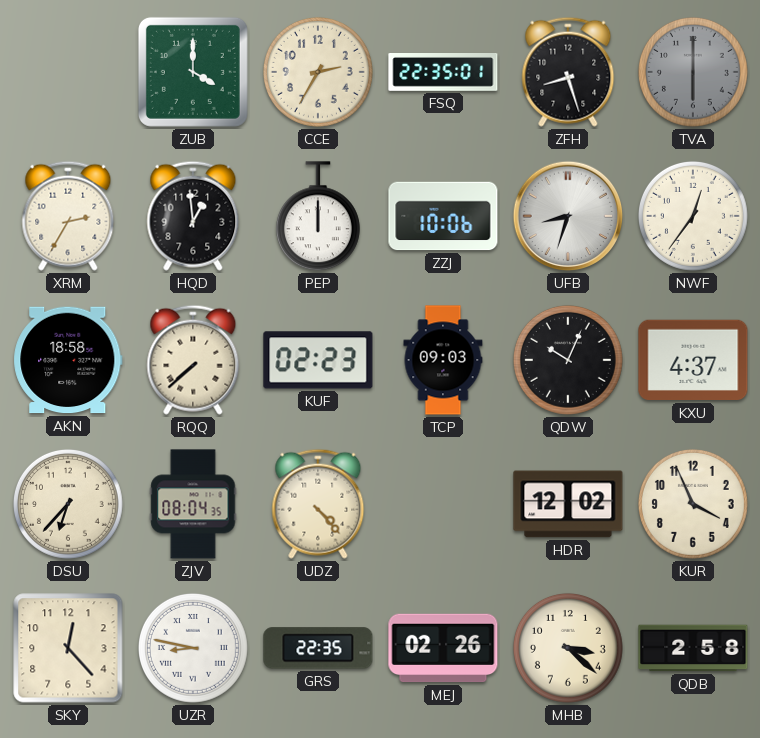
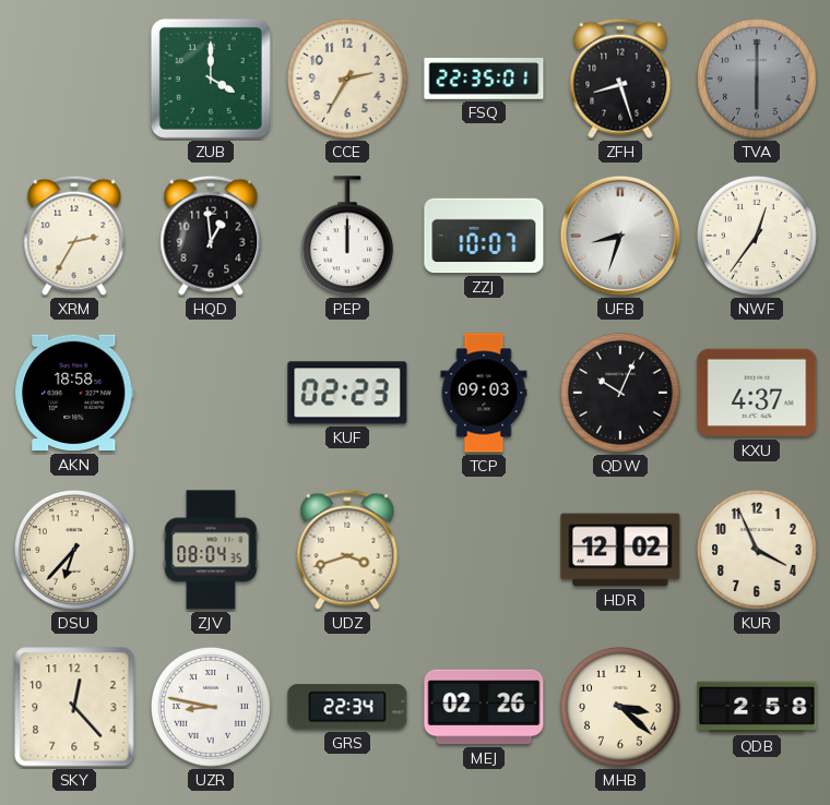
ZZJ: 10:06 -> 10:07
RQQ: 7:38 -> none
UDZ: 4:23 -> 3:42
GRS: 22:35 -> 22:34
